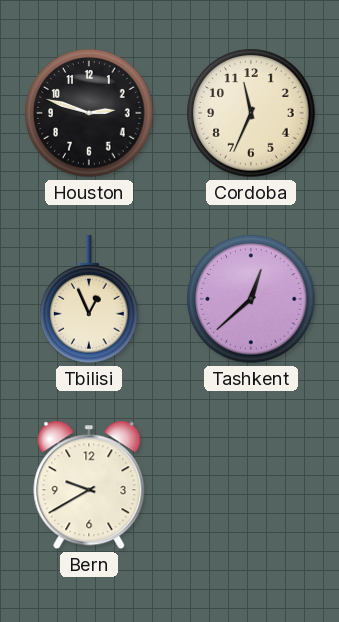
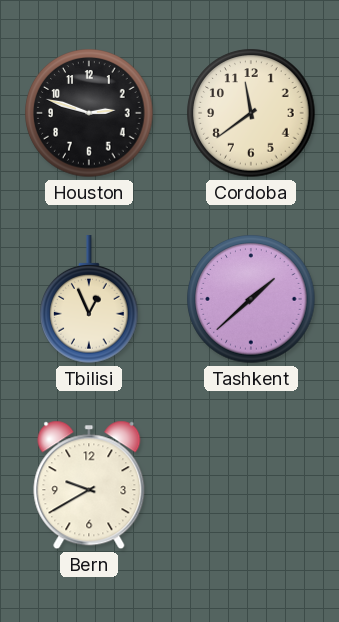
Cordoba: 11:34 -> 11:39
Tashkent: 12:38 -> 1:38
